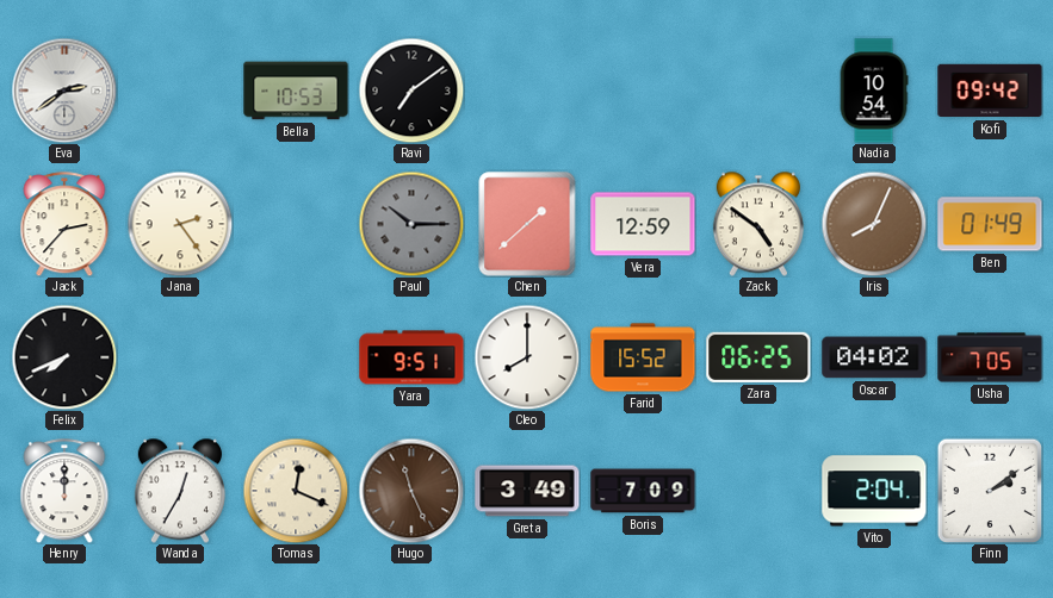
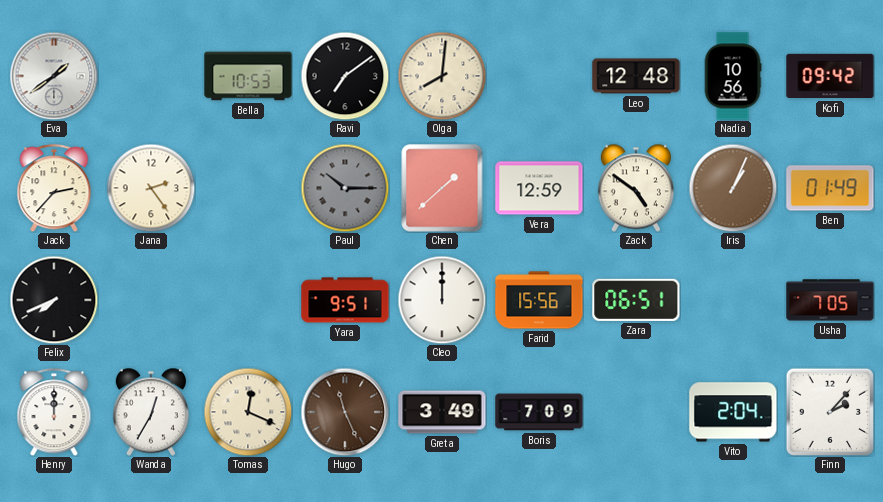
Eva: 2:39 -> 1:39
Olga: none -> 8:01
Leo: none -> 12:48
Nadia: 10:54 -> 10:56
Iris: 8:04 -> 1:04
Cleo: 8:00 -> 12:00
Farid: 15:52 -> 15:56
Zara: 06:25 -> 06:51
Oscar: 04:02 -> none
Finn: 2:09 -> 2:07
